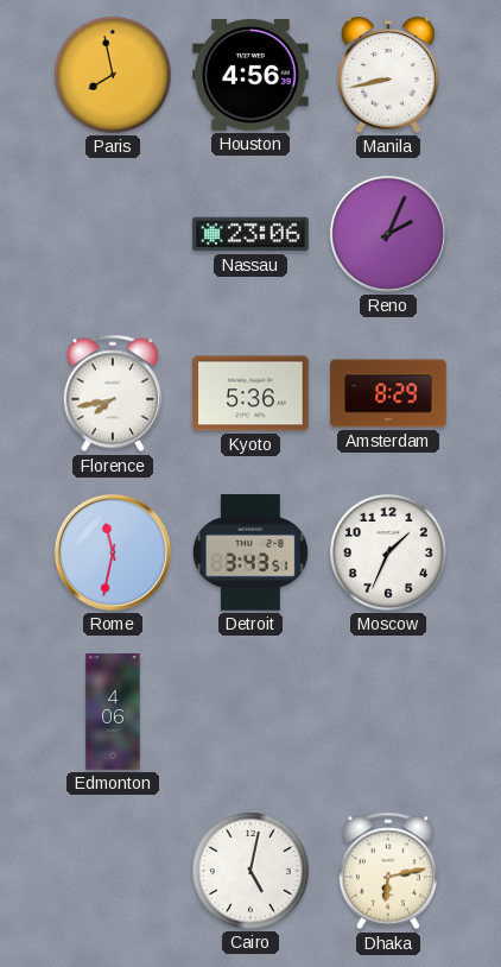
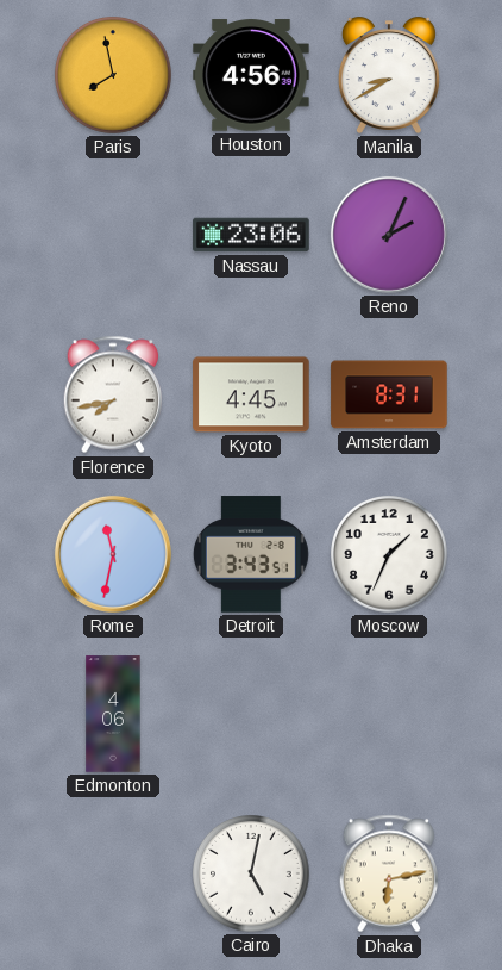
Manila: 8:43 -> 8:40
Kyoto: 5:36 -> 4:45
Amsterdam: 8:29 -> 8:31
